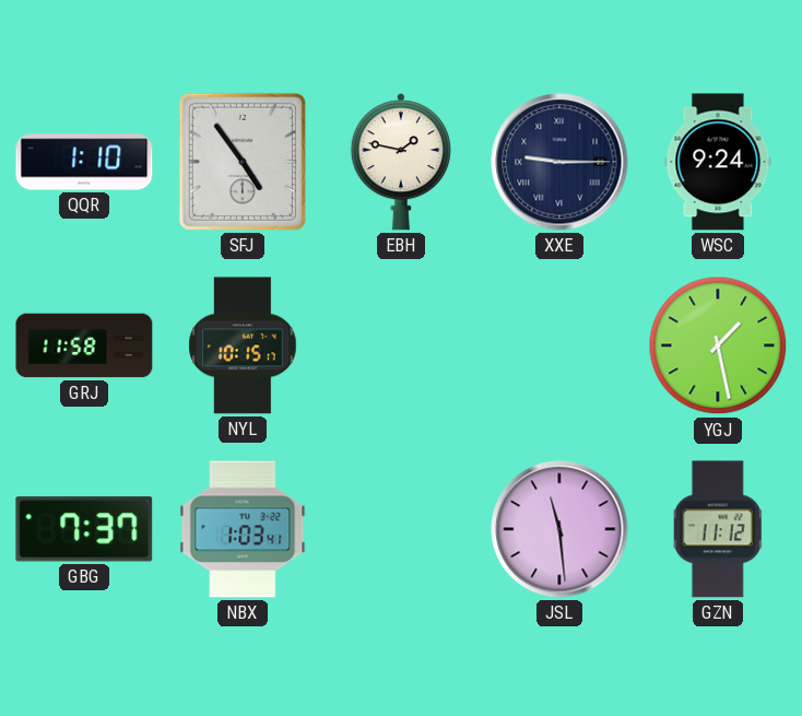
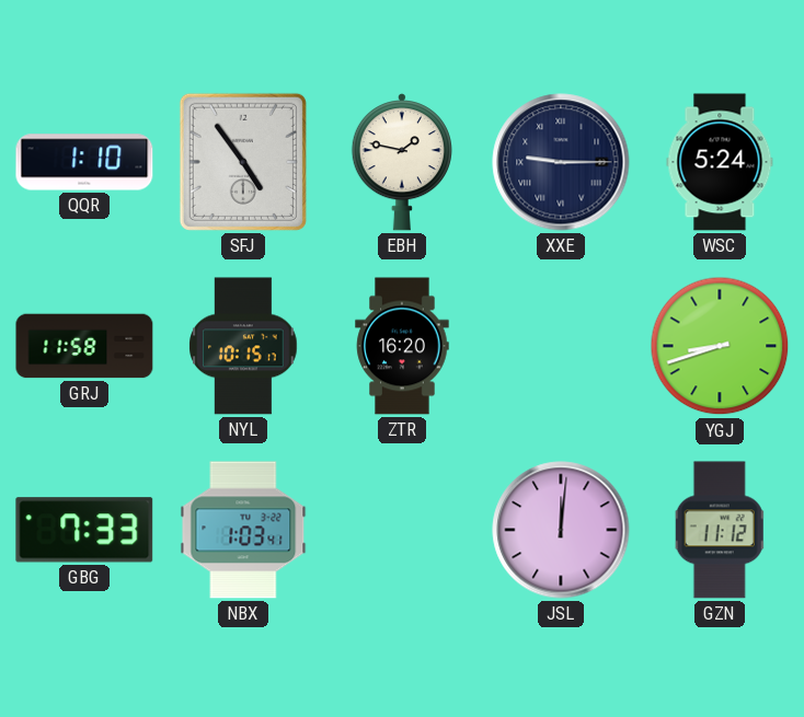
WSC: 9:24 -> 5:24
ZTR: none -> 16:20
YGJ: 1:28 -> 8:42
GBG: 7:37 -> 7:33
JSL: 11:29 -> 12:01
